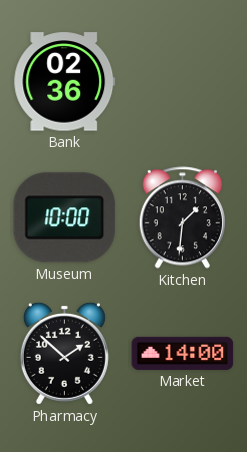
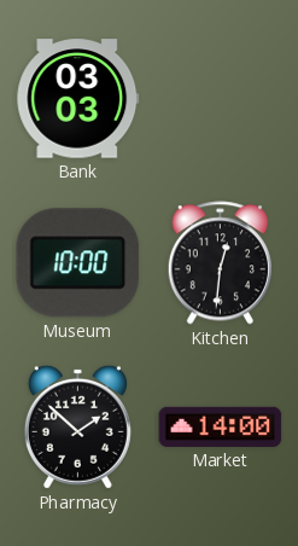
Bank: 02:36 -> 03:03
Kitchen: 1:31 -> 12:31
